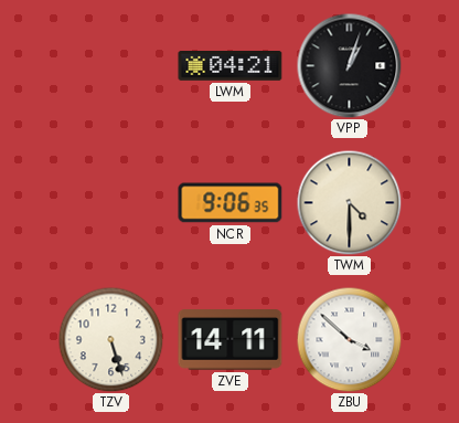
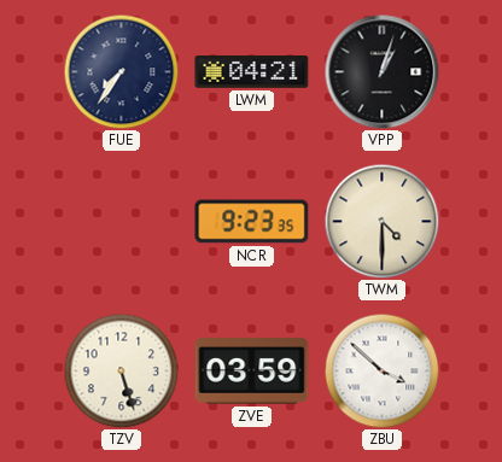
FUE: none -> 7:36
NCR: 9:06 -> 9:23
ZVE: 14:11 -> 03:59
